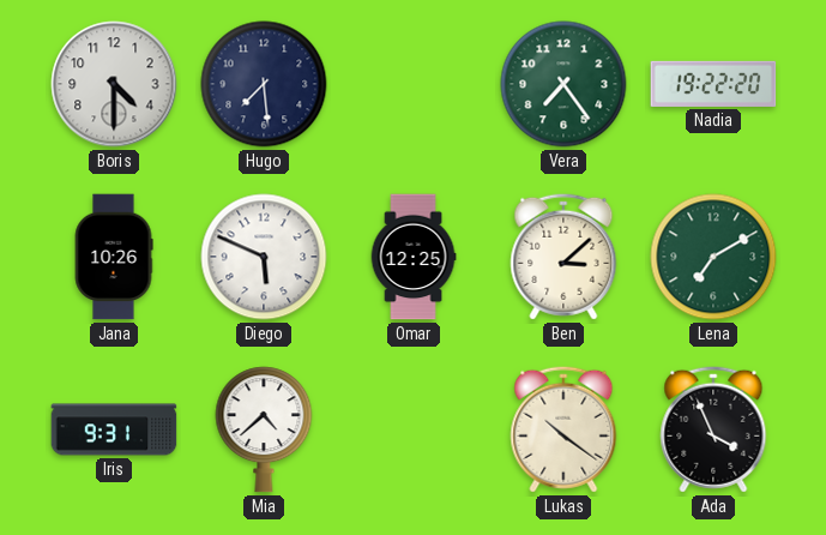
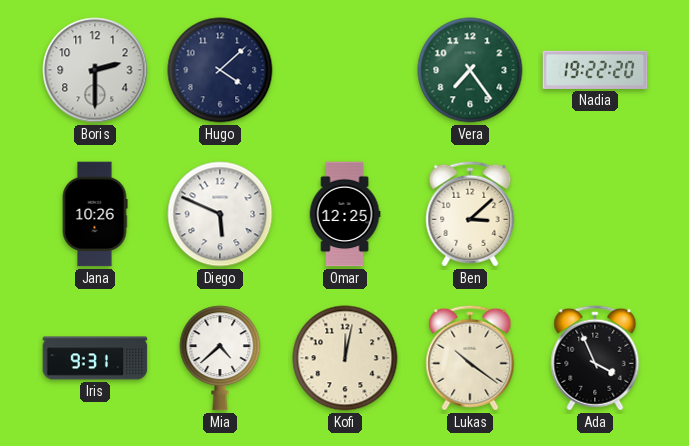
Boris: 4:30 -> 2:30
Hugo: 7:29 -> 4:08
Lena: 7:10 -> none
Kofi: none -> 12:02
